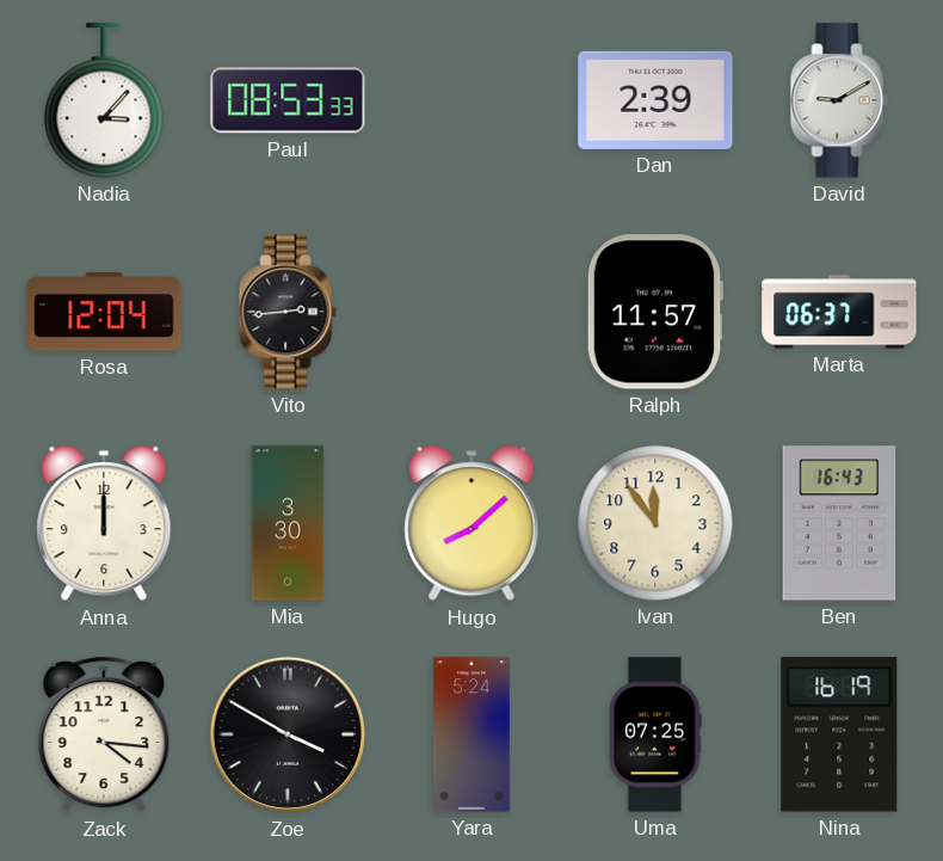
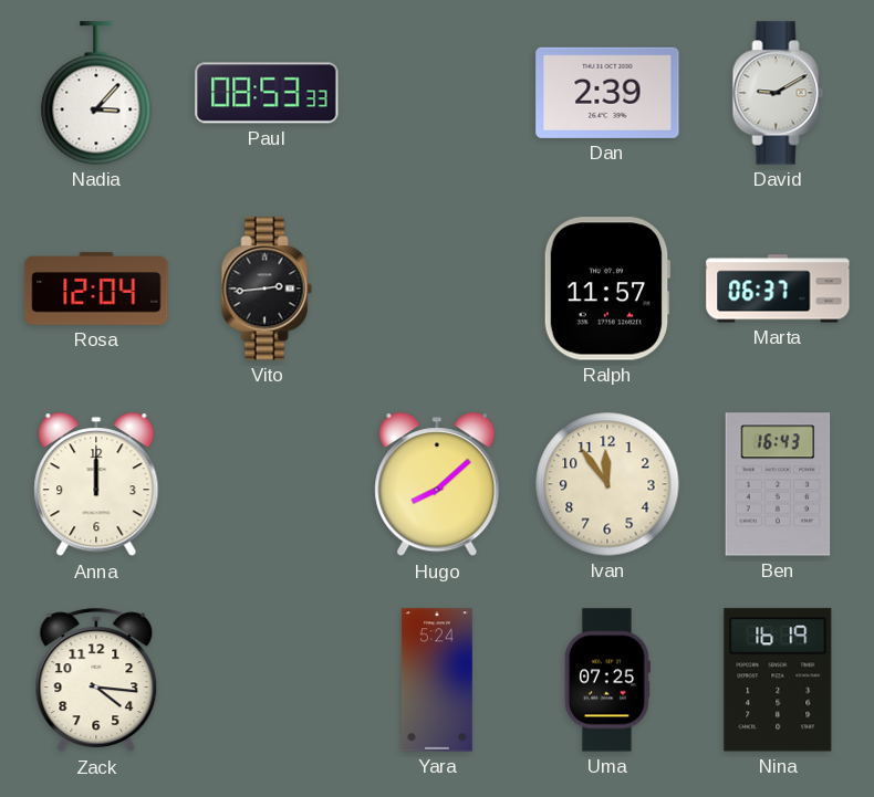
Mia: 3:30 -> none
Zoe: 3:50 -> none
